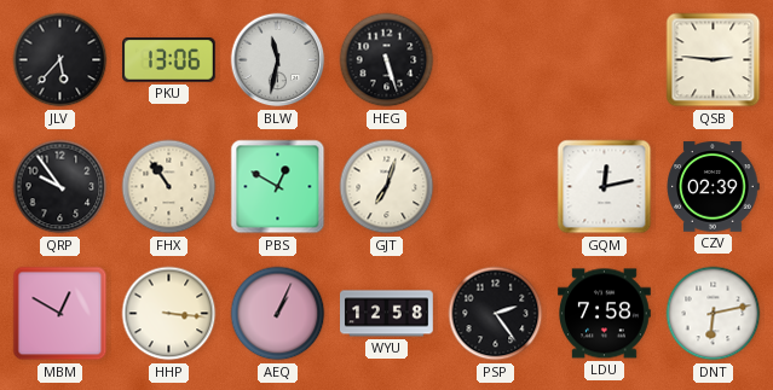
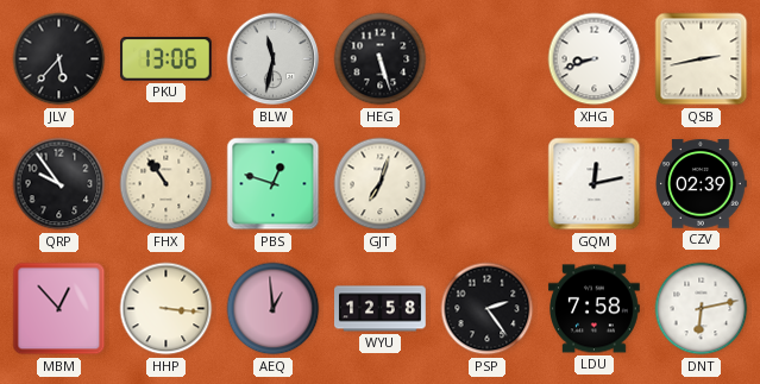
XHG: none -> 8:42
QSB: 2:46 -> 2:43
PBS: 12:50 -> 12:48
MBM: 12:50 -> 12:53
AEQ: 1:04 -> 12:59
